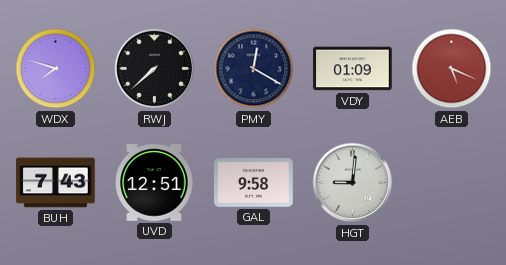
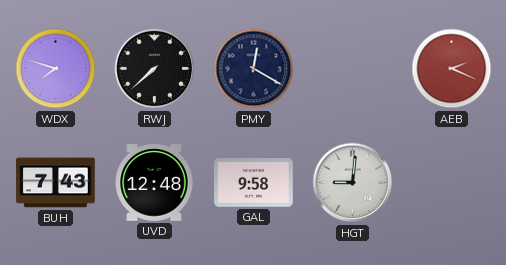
VDY: 01:09 -> none
AEB: 5:19 -> 2:19
UVD: 12:51 -> 12:48
